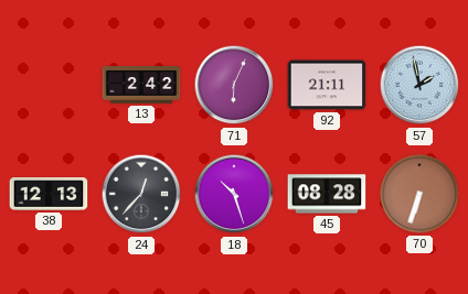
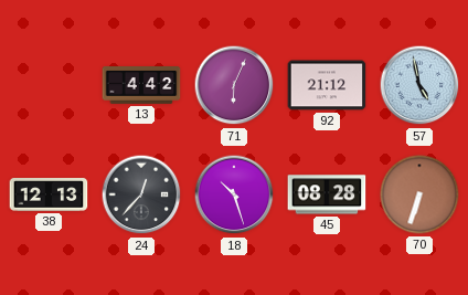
13: 2:42 -> 4:42
92: 21:11 -> 21:12
57: 1:58 -> 4:58
